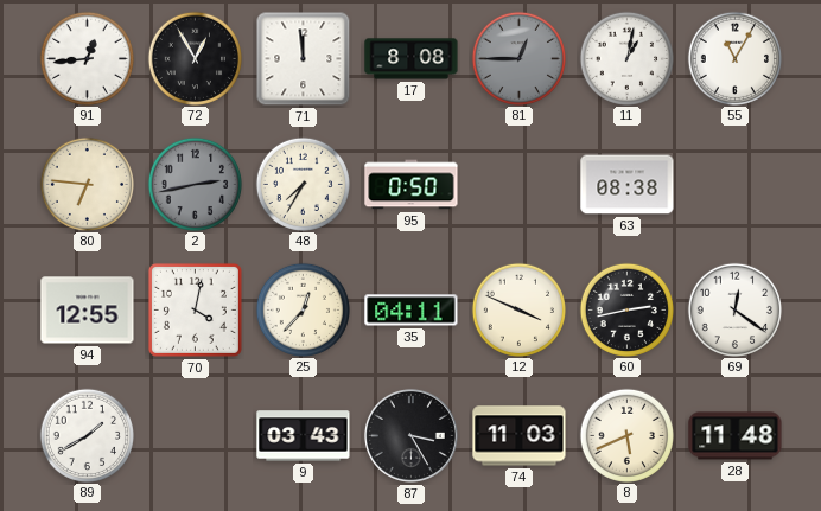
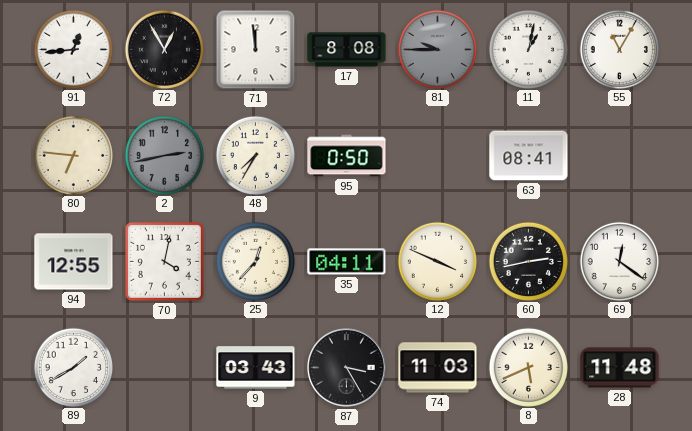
81: 12:45 -> 9:45
63: 08:38 -> 08:41
